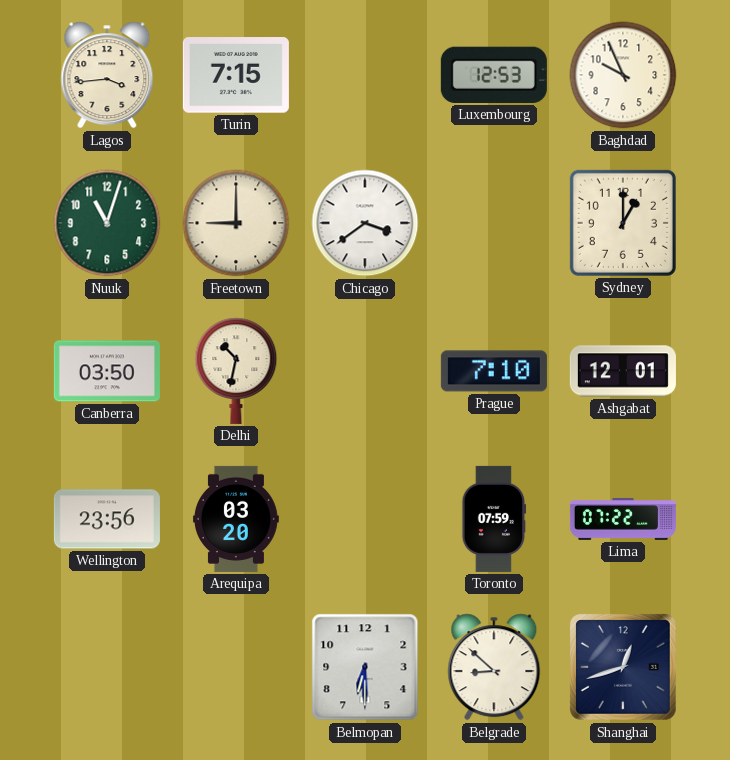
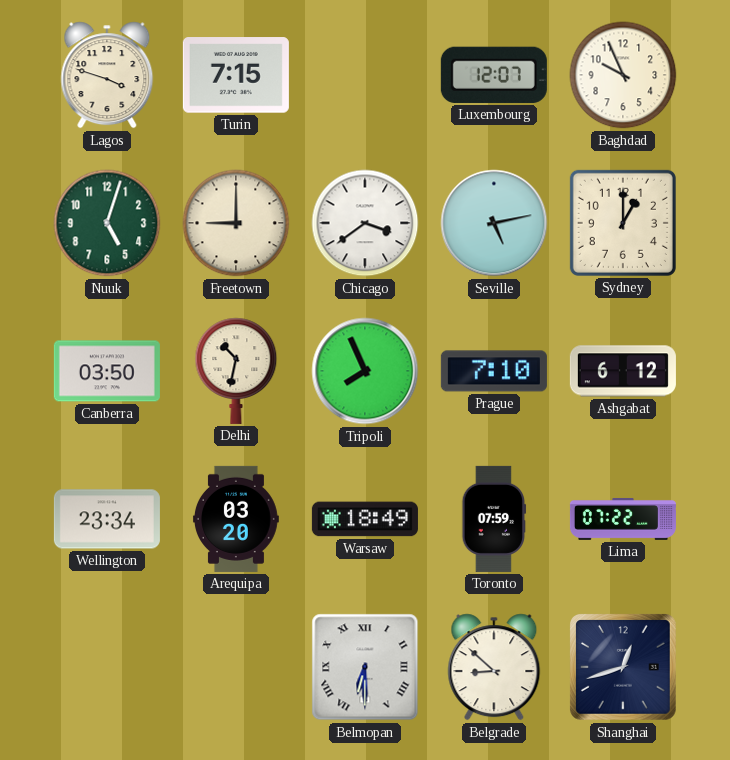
Lagos: 3:44 -> 3:48
Luxembourg: 12:53 -> 12:07
Nuuk: 11:03 -> 5:03
Seville: none -> 5:13
Tripoli: none -> 7:56
Ashgabat: 12:01 -> 6:12
Wellington: 23:56 -> 23:34
Warsaw: none -> 18:49
Belmopan numerals: Arabic -> Roman
